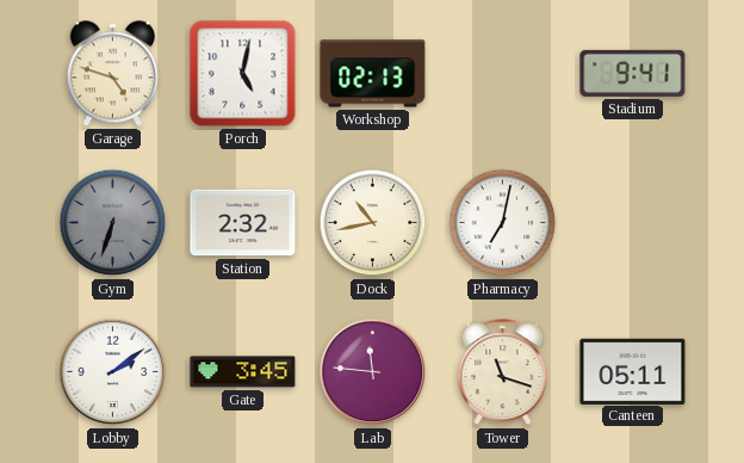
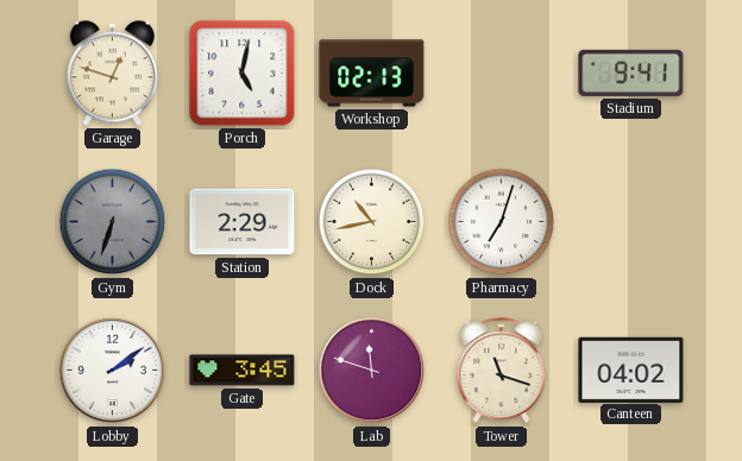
Garage: 4:48 -> 12:48
Station: 2:32 -> 2:29
Pharmacy: 7:02 -> 7:03
Lab: 11:46 -> 11:48
Canteen: 05:11 -> 04:02
